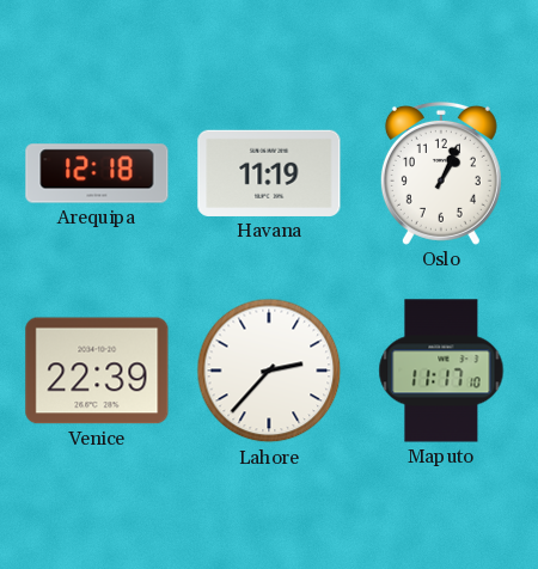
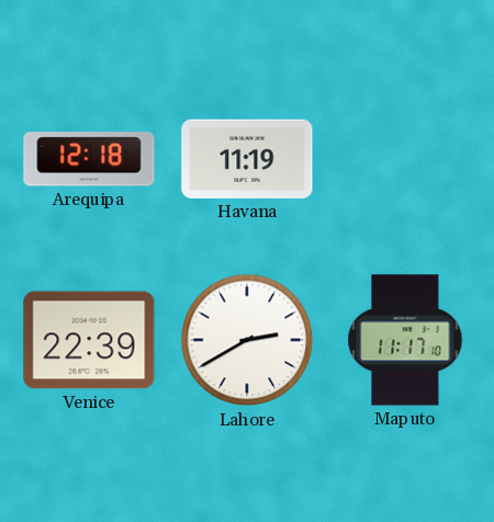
Oslo: 1:04 -> none
Lahore: 2:37 -> 2:40
